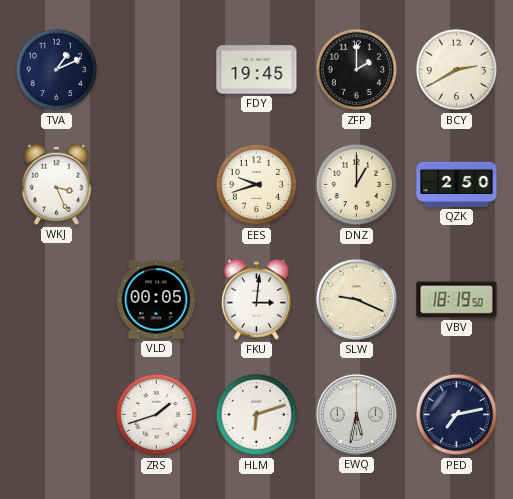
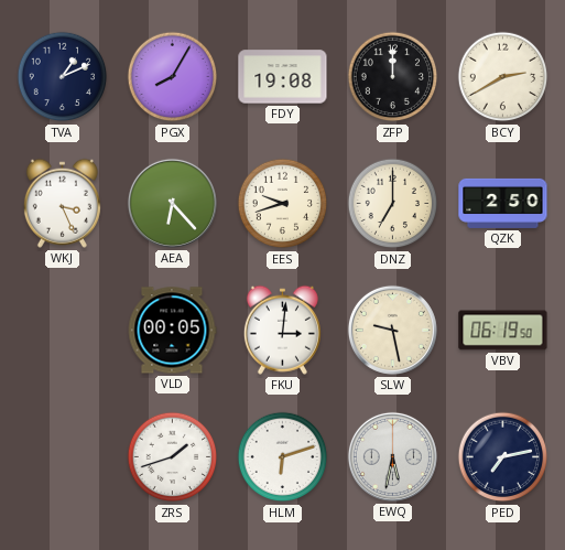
PGX: none -> 8:05
FDY: 19:45 -> 19:08
ZFP: 2:00 -> 12:00
AEA: none -> 6:23
DNZ: 1:00 -> 7:00
SLW: 9:19 -> 9:28
VBV: 18:19 -> 06:19
